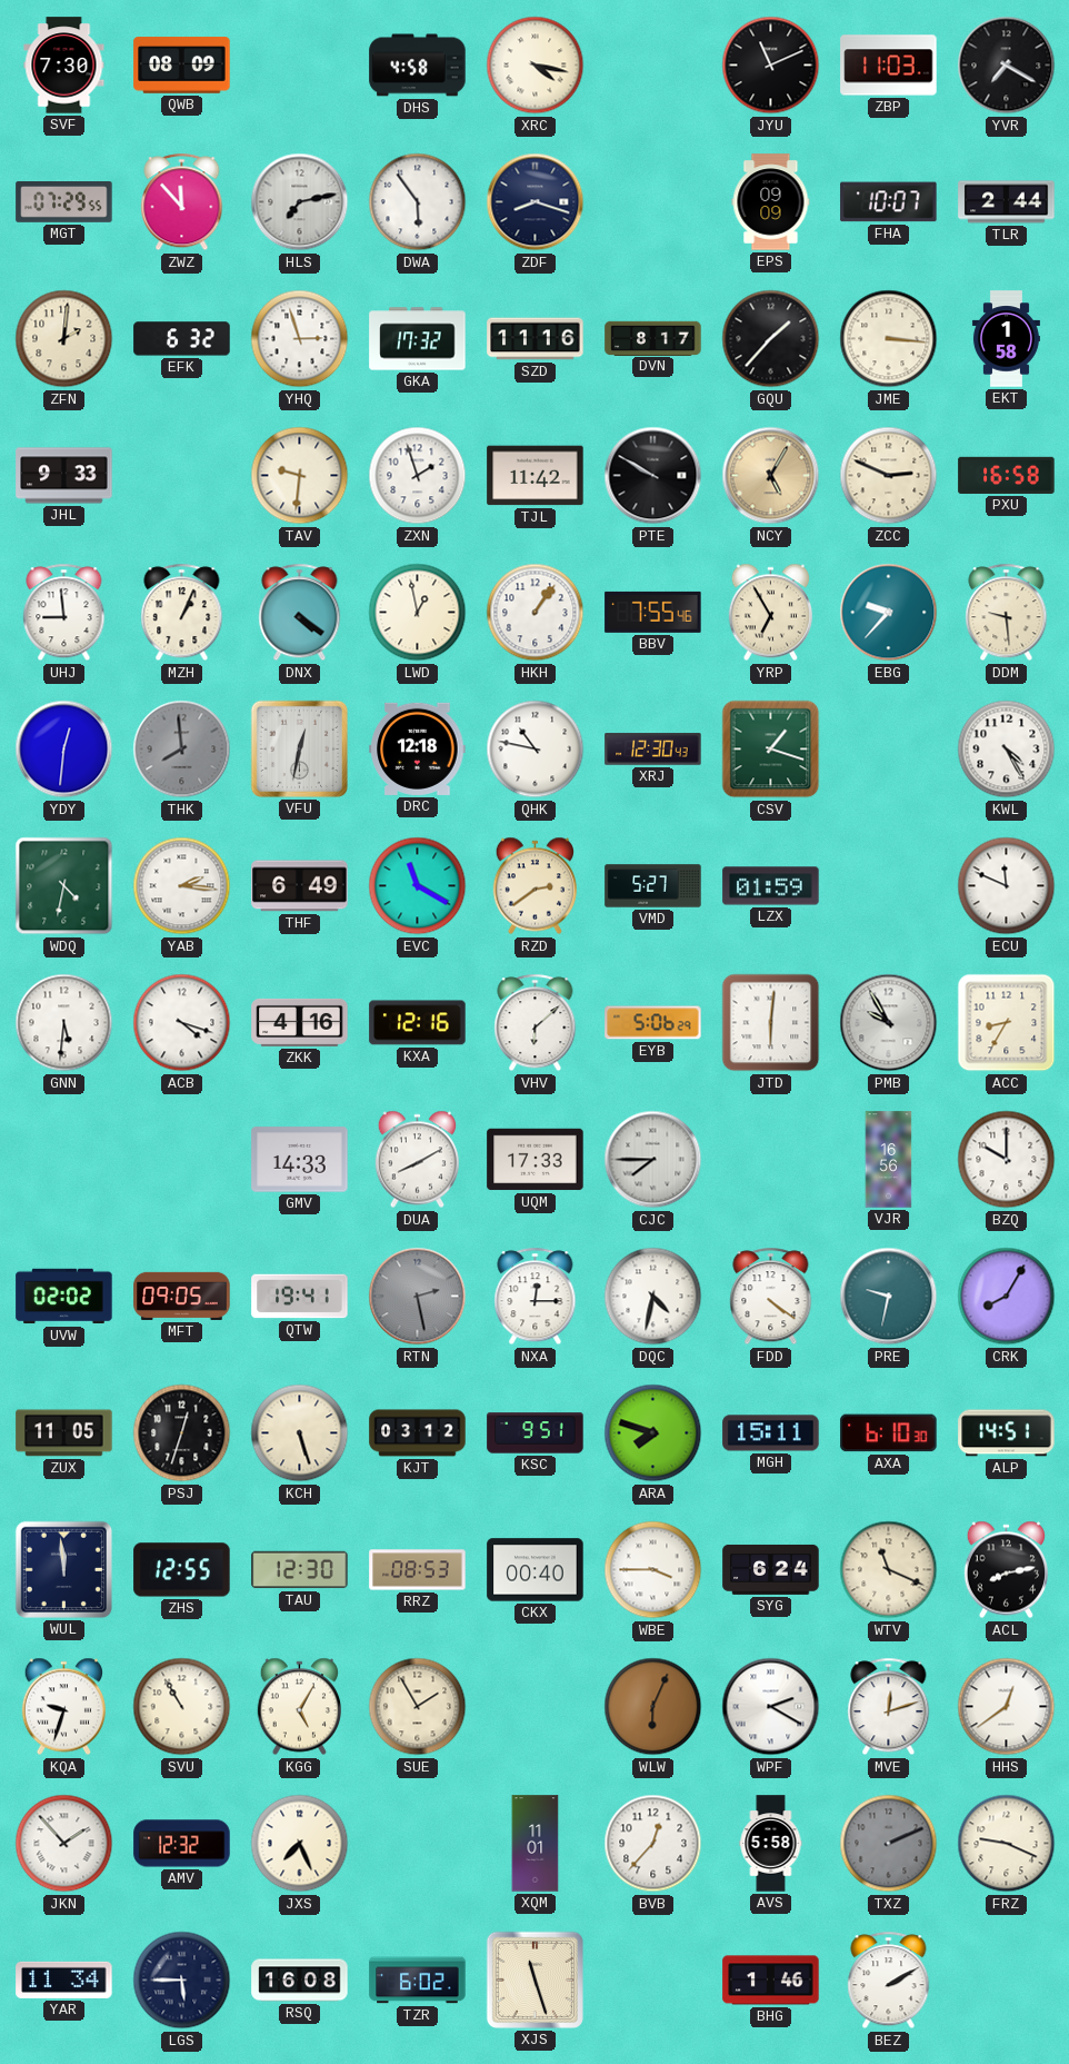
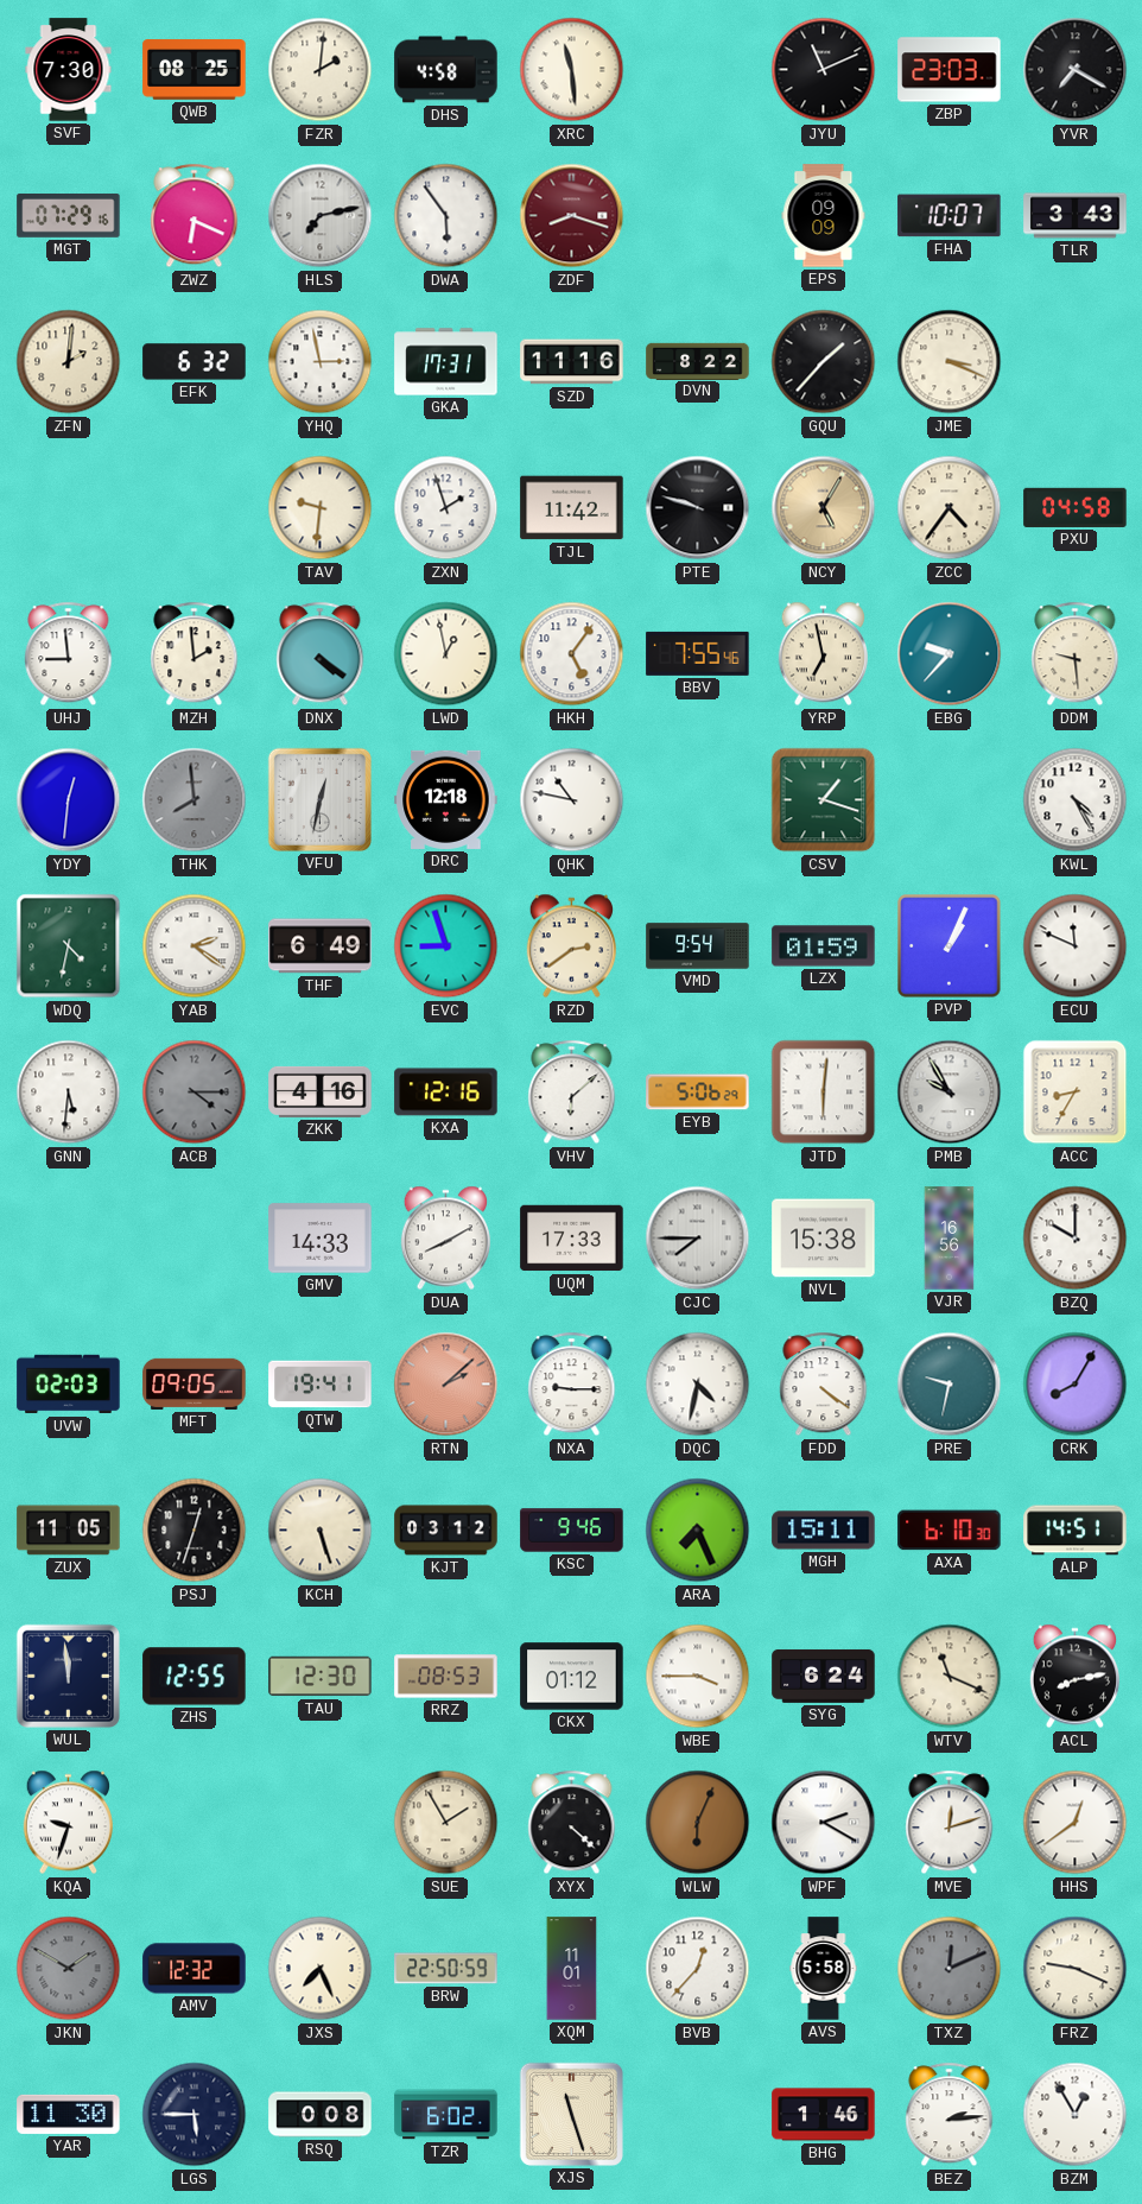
QWB: 08:09 -> 08:25
FZR: none -> 2:01
XRC: 4:17 -> 11:29
ZBP: 11:03 -> 23:03
MGT: 07:29:55 -> 07:29:16
ZWZ: 11:53 -> 6:19
ZDF dial: navy -> burgundy
TLR: 2:44 -> 3:43
YHQ: 2:57 -> 2:58
GKA: 17:32 -> 17:31
DVN: 8:17 -> 8:22
JME: 3:16 -> 3:19
EKT: 1:58 -> none
JHL: 9:33 -> none
PTE: 9:50 -> 9:48
ZCC: 2:49 -> 4:36
PXU: 16:58 -> 04:58
MZH: 1:04 -> 1:59
HKH: 1:06 -> 5:06
YRP: 6:55 -> 6:58
XRJ: 12:30 -> none
YAB: 2:16 -> 2:21
EVC: 11:20 -> 8:57
VMD: 5:27 -> 9:54
PVP: none -> 1:04
ACB: 4:18 -> 4:15
ACB dial: white -> grey
NVL: none -> 15:38
UVW: 02:02 -> 02:03
RTN: 2:28 -> 2:08
RTN dial: grey -> salmon
NXA: 12:15 -> 9:15
KSC: 9:51 -> 9:46
ARA: 7:48 -> 7:26
CKX: 00:40 -> 01:12
SVU: 10:55 -> none
KGG: 5:05 -> none
XYX: none -> 4:22
JKN: 1:53 -> 1:50
JKN dial: white -> grey
BRW: none -> 22:50
TXZ: 2:11 -> 12:11
YAR: 11:34 -> 11:30
RSQ: 16:08 -> 0:08
BEZ: 2:10 -> 2:14
BZM: none -> 12:55
